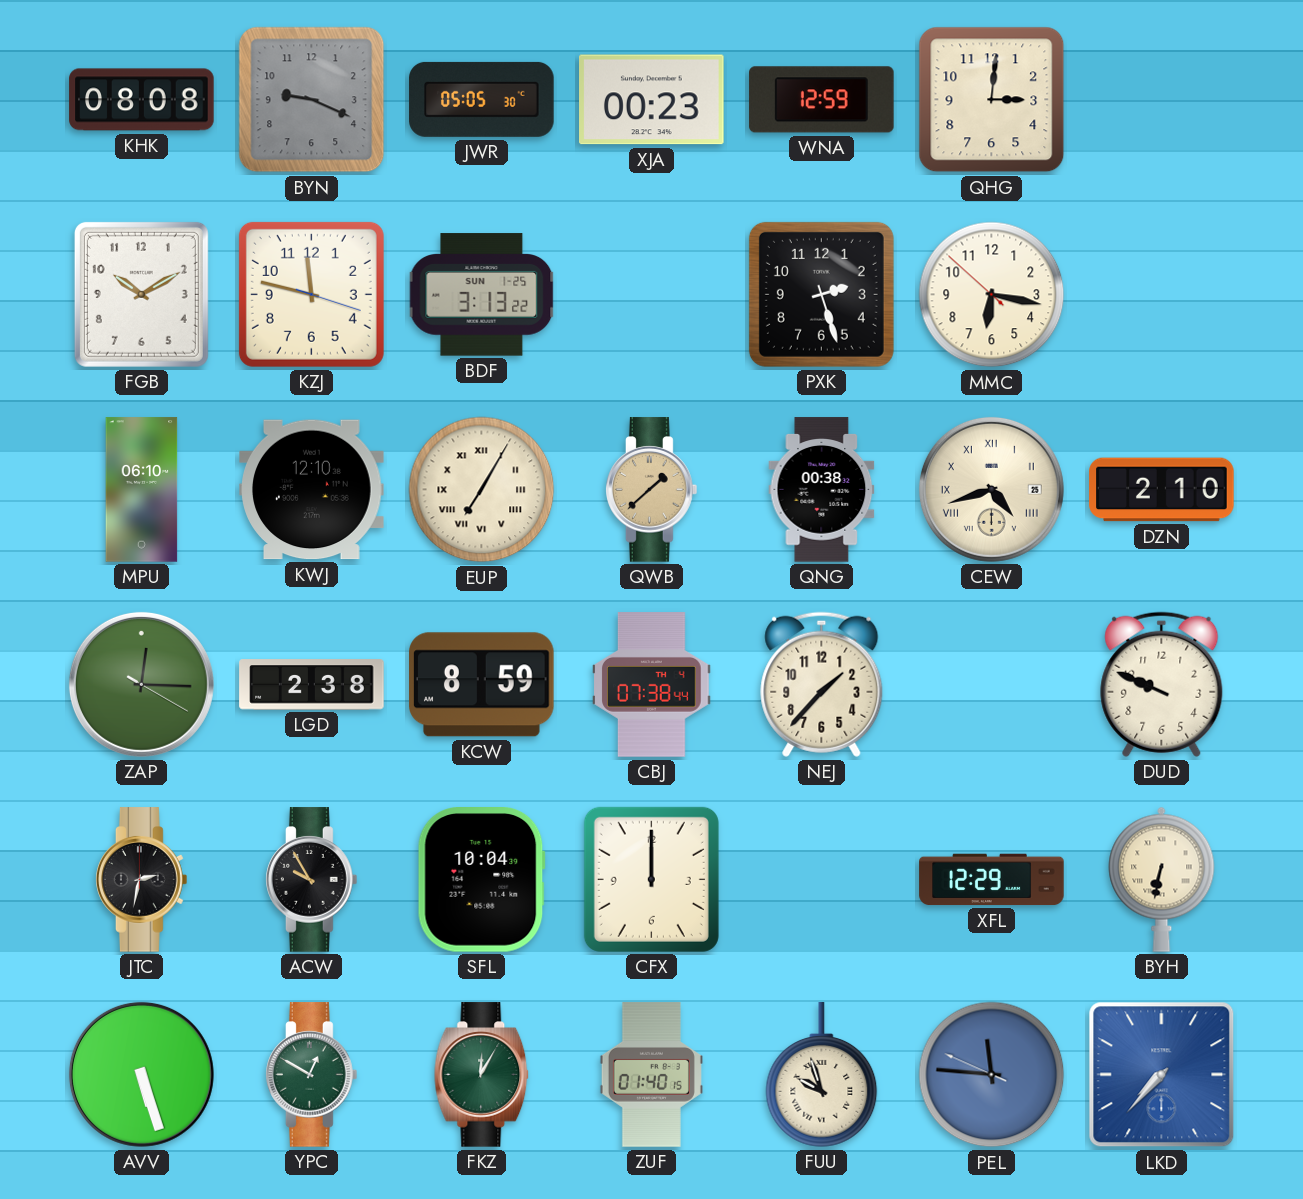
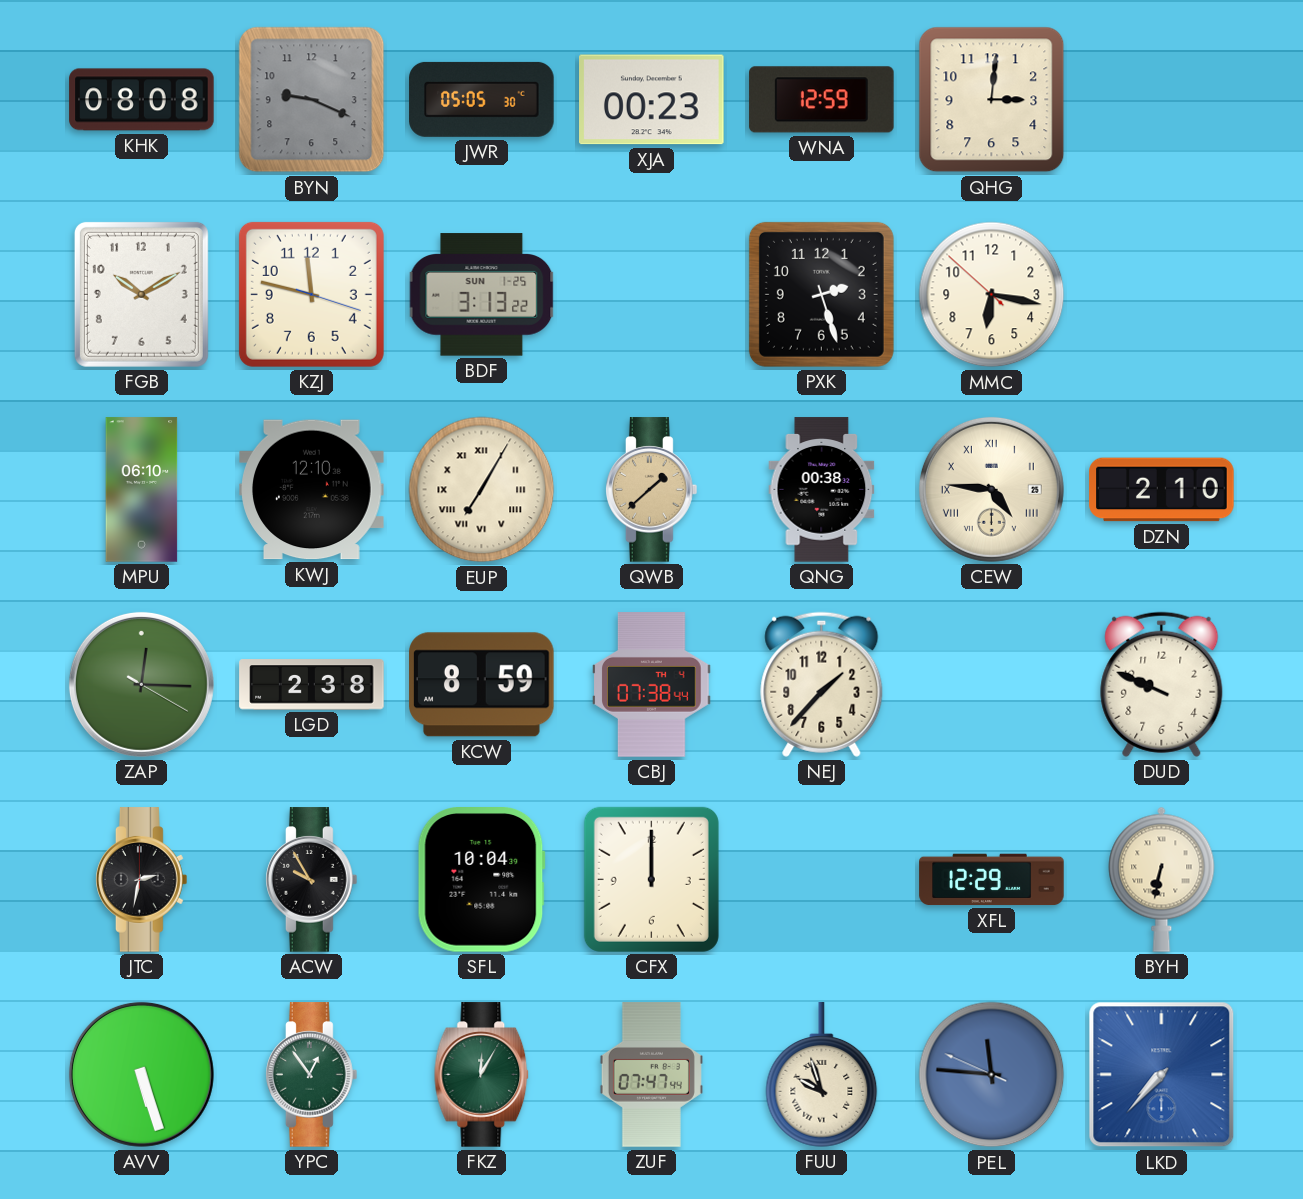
CEW: 4:42 -> 4:46
YPC: 12:50 -> 12:54
ZUF: 01:40 -> 07:47
